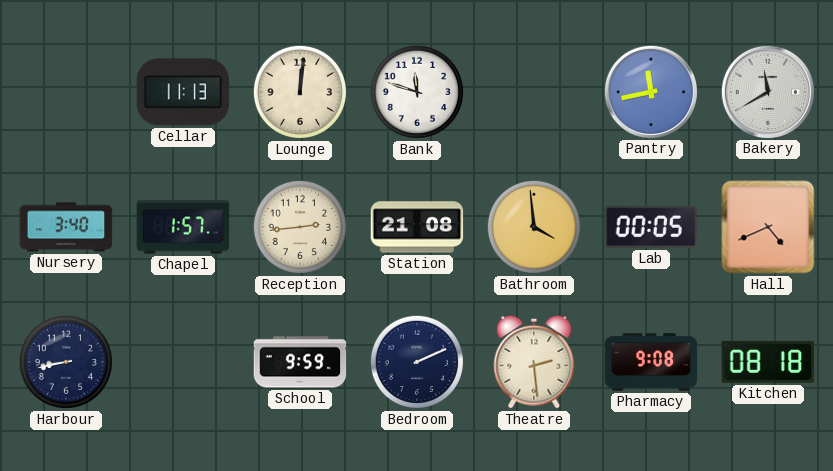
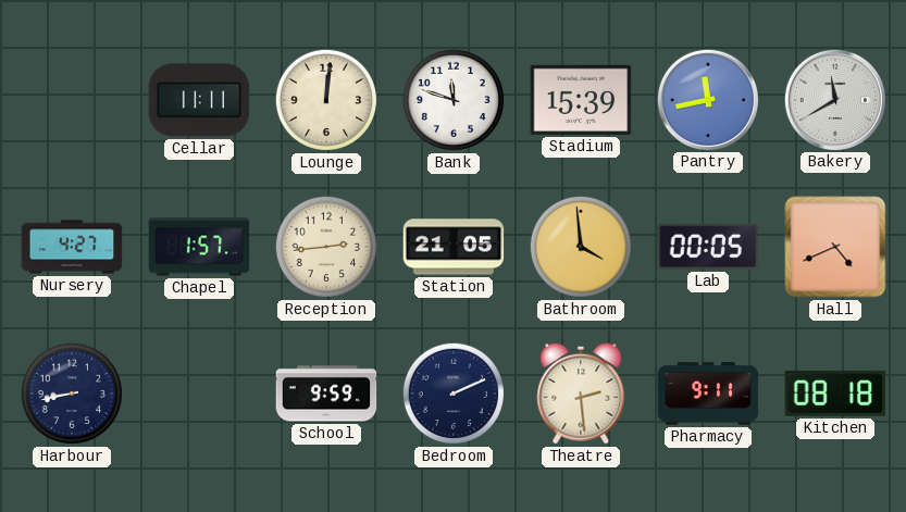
Cellar: 11:13 -> 11:11
Stadium: none -> 15:39
Nursery: 3:40 -> 4:27
Station: 21:08 -> 21:05
Pharmacy: 9:08 -> 9:11
